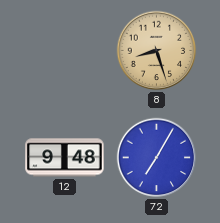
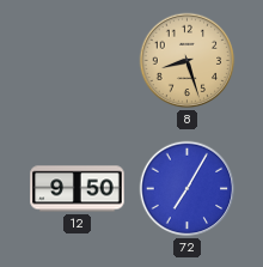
12: 9:48 -> 9:50
